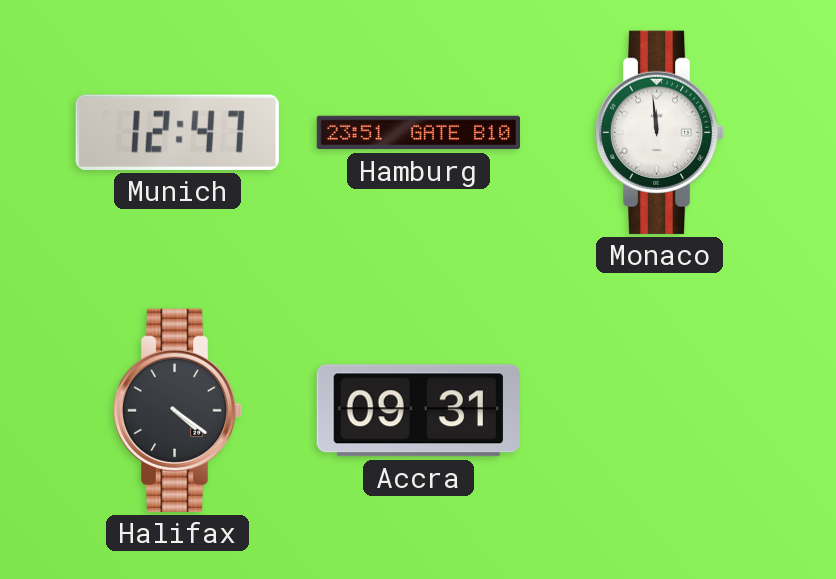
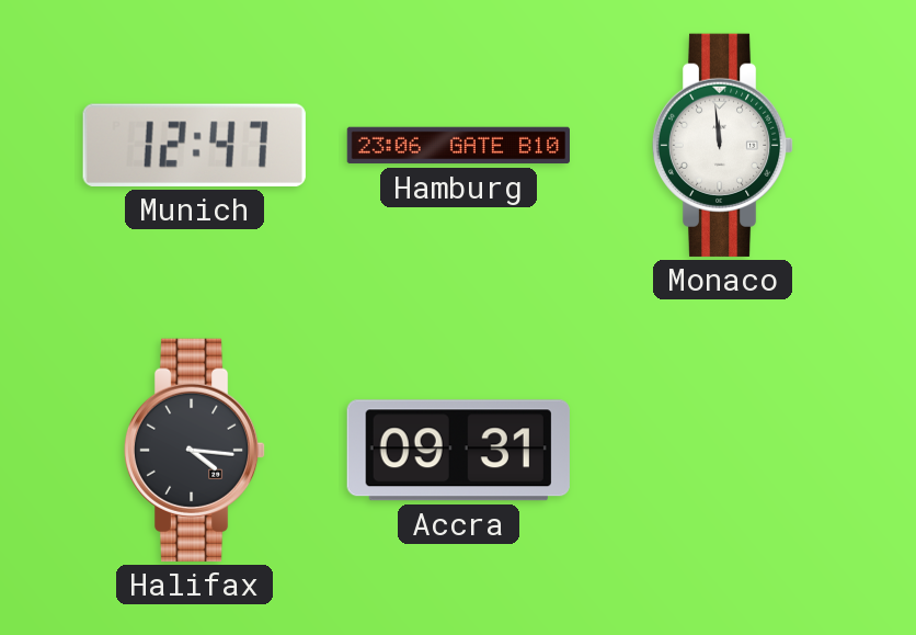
Hamburg: 23:51 -> 23:06
Halifax: 4:21 -> 4:16
